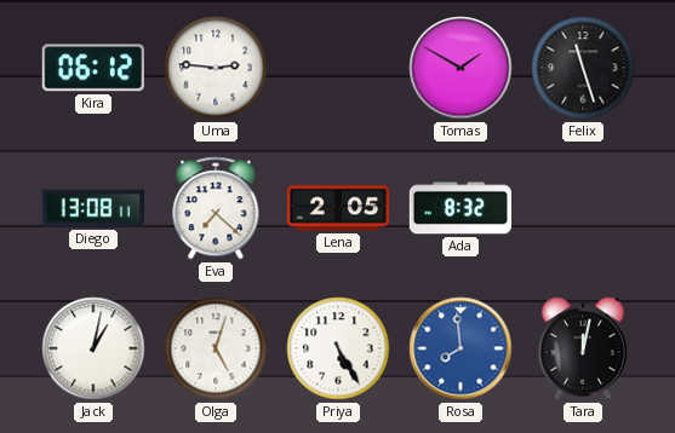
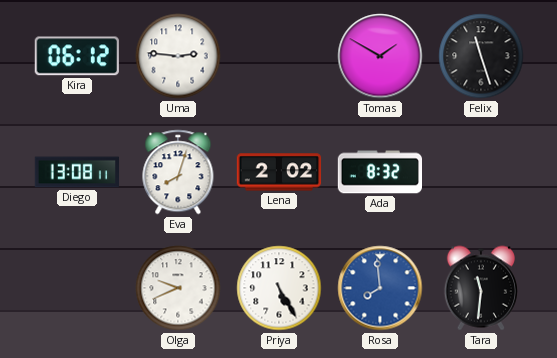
Eva: 7:22 -> 8:03
Lena: 2:05 -> 2:02
Jack: 1:02 -> none
Olga: 5:03 -> 9:41
Tara: 12:02 -> 11:31
